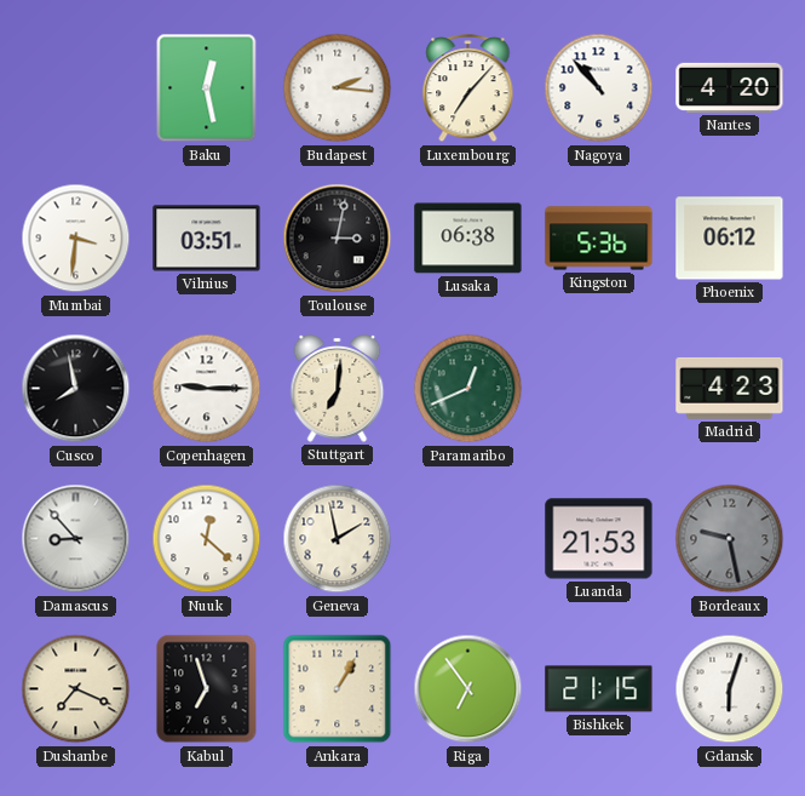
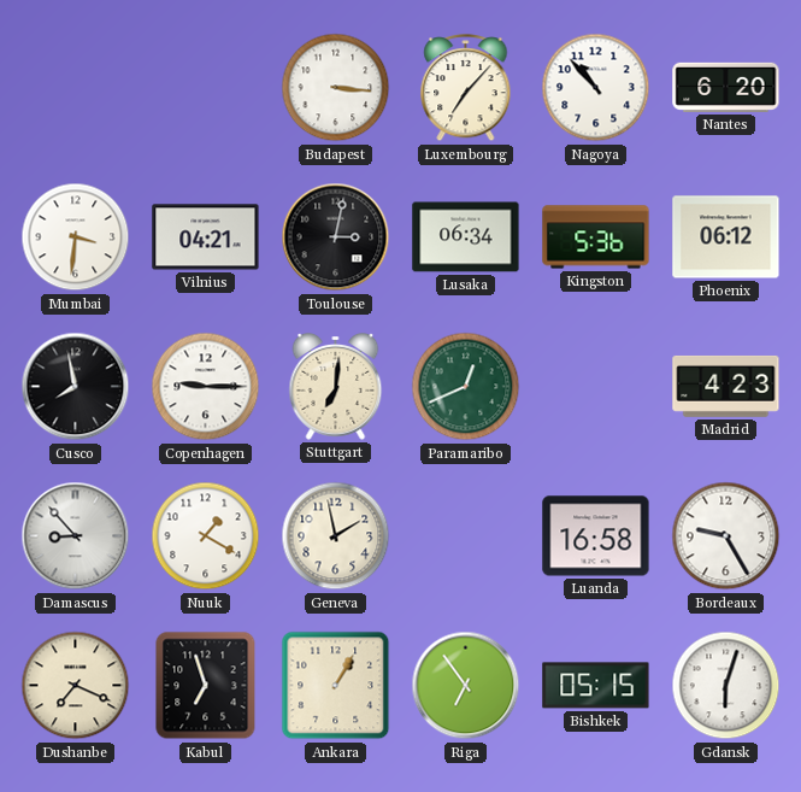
Baku: 12:28 -> none
Budapest: 2:16 -> 3:16
Nantes: 4:20 -> 6:20
Vilnius: 03:51 -> 04:21
Lusaka: 06:38 -> 06:34
Nuuk: 12:22 -> 1:20
Luanda: 21:53 -> 16:58
Bordeaux: 9:28 -> 9:25
Bordeaux dial: grey -> white
Bishkek: 21:15 -> 05:15
